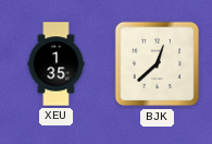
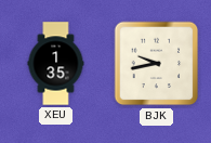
BJK: 12:38 -> 9:43
